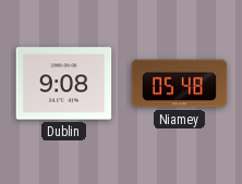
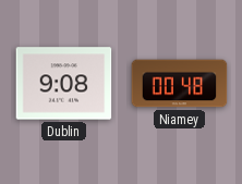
Niamey: 05:48 -> 00:48
